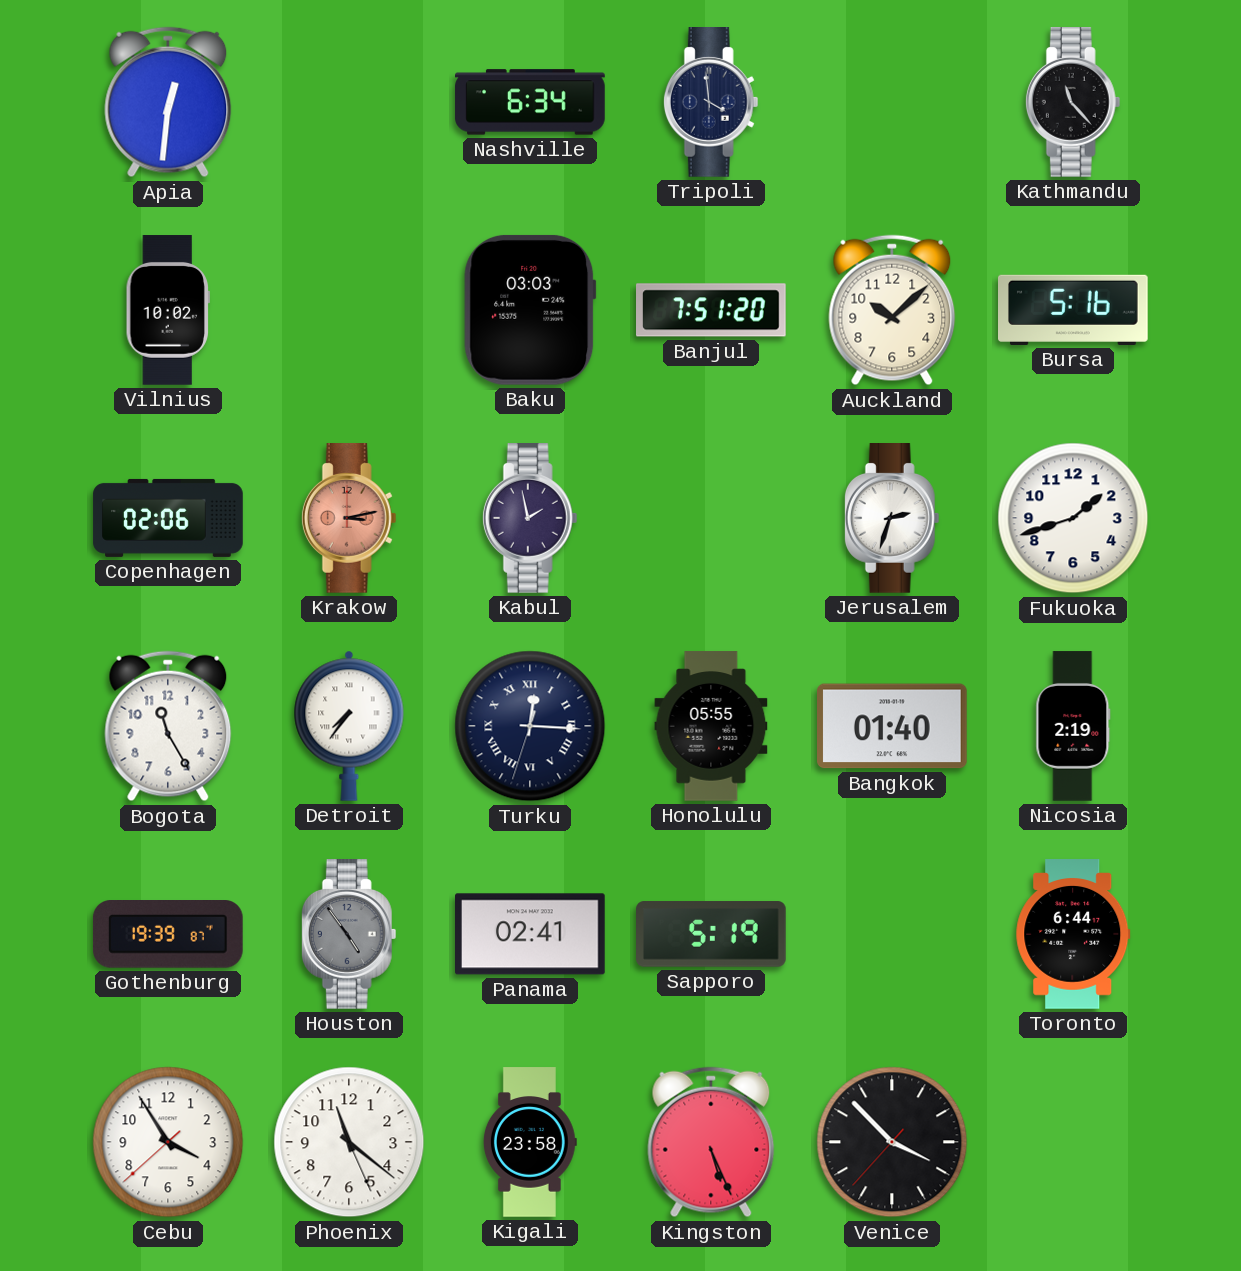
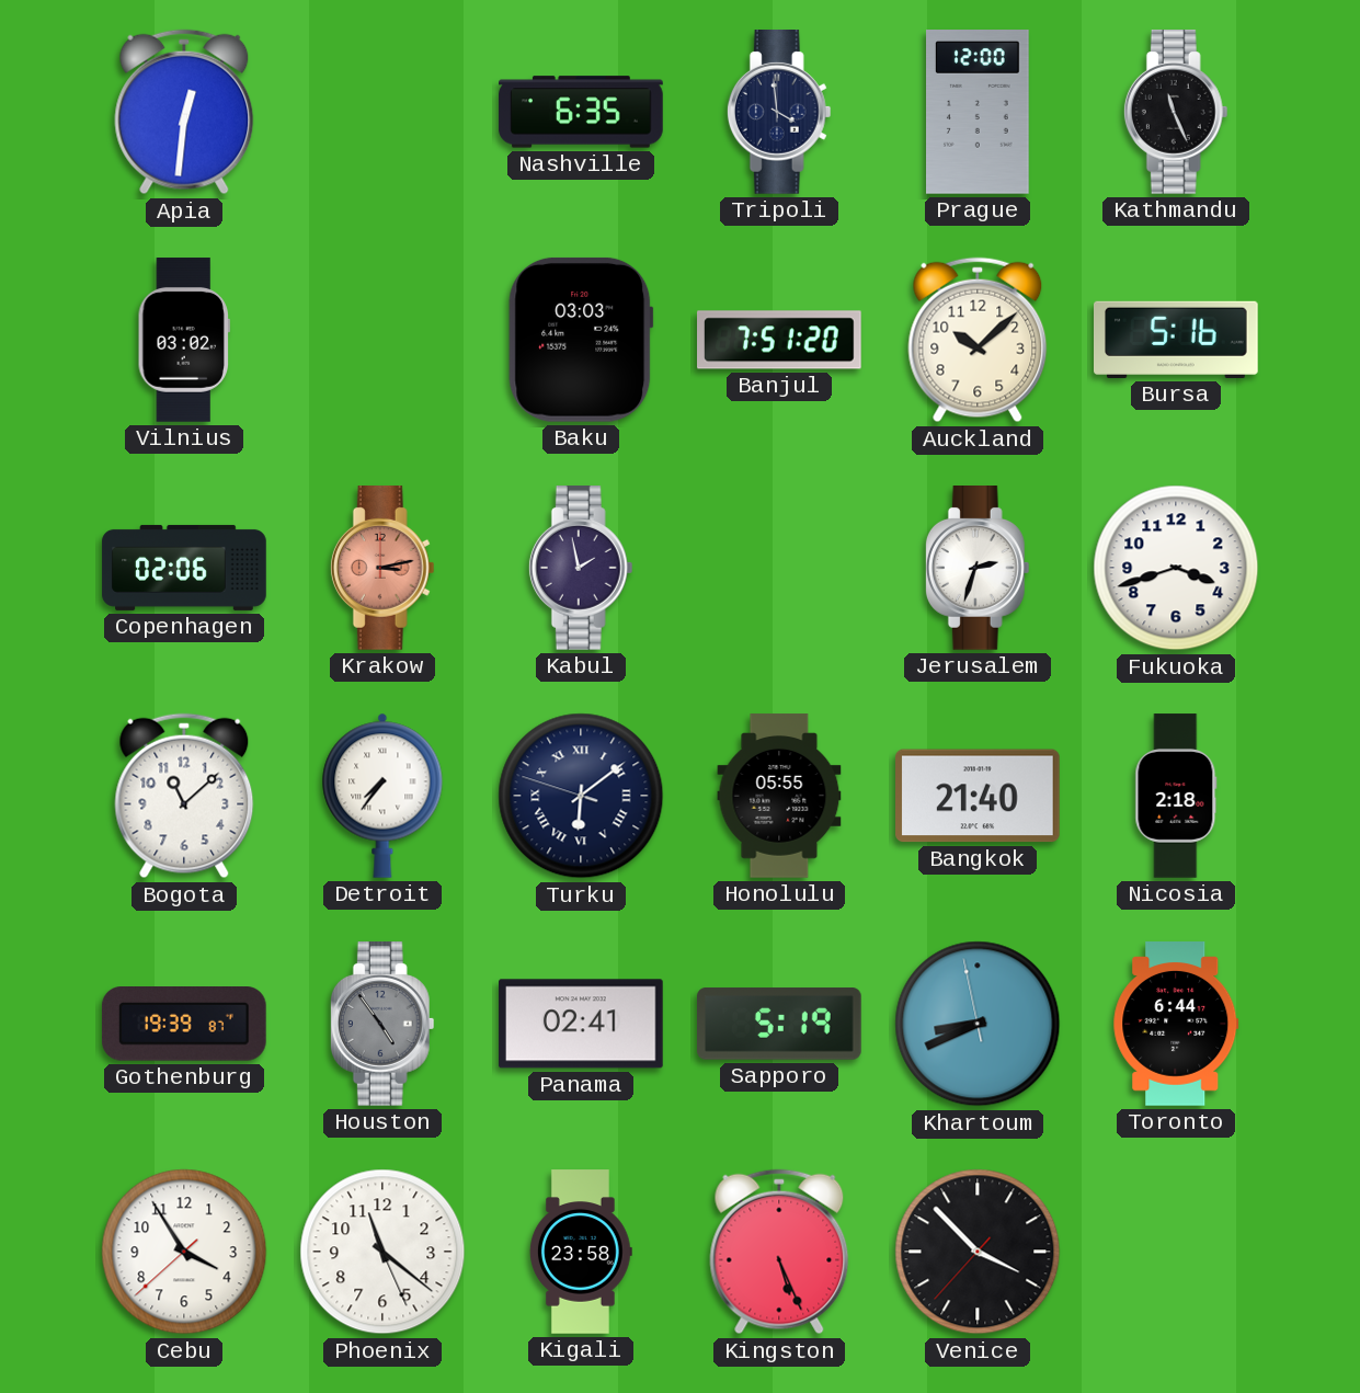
Nashville: 6:34 -> 6:35
Prague: none -> 12:00
Kathmandu: 11:23 -> 11:26
Vilnius: 10:02 -> 03:02
Fukuoka: 1:42 -> 3:42
Bogota: 11:25 -> 11:08
Turku: 12:15 -> 6:08
Bangkok: 01:40 -> 21:40
Nicosia: 2:19 -> 2:18
Khartoum: none -> 8:40
